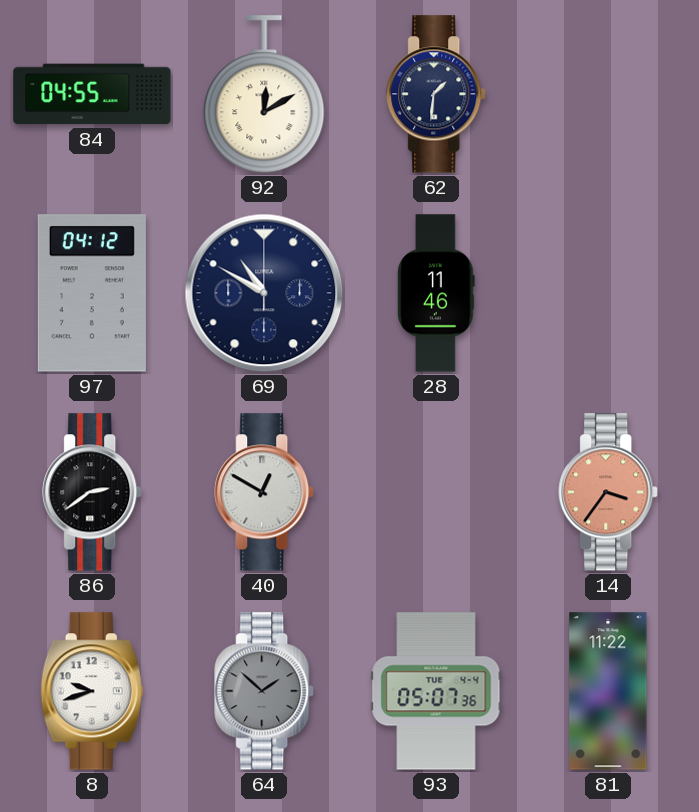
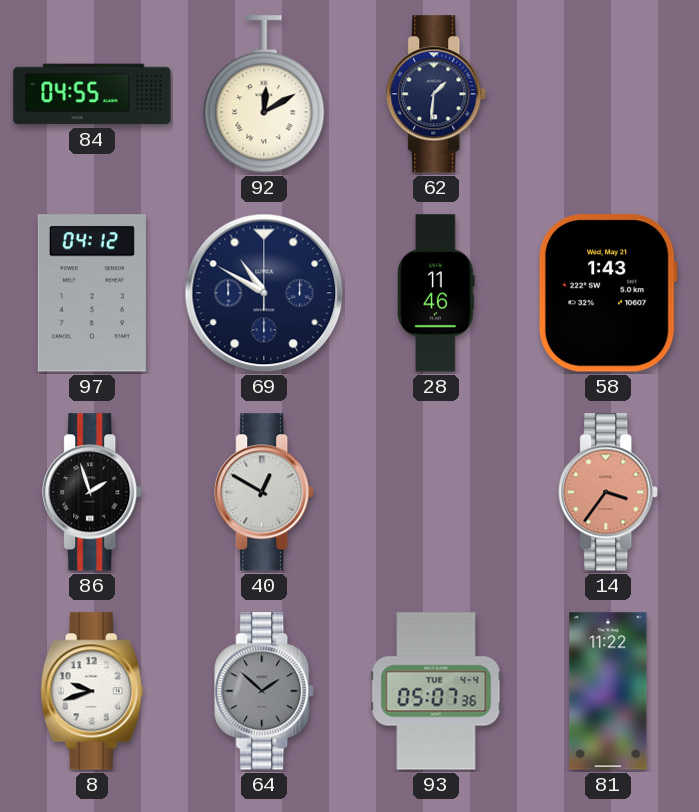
58: none -> 1:43
86: 2:39 -> 1:57
